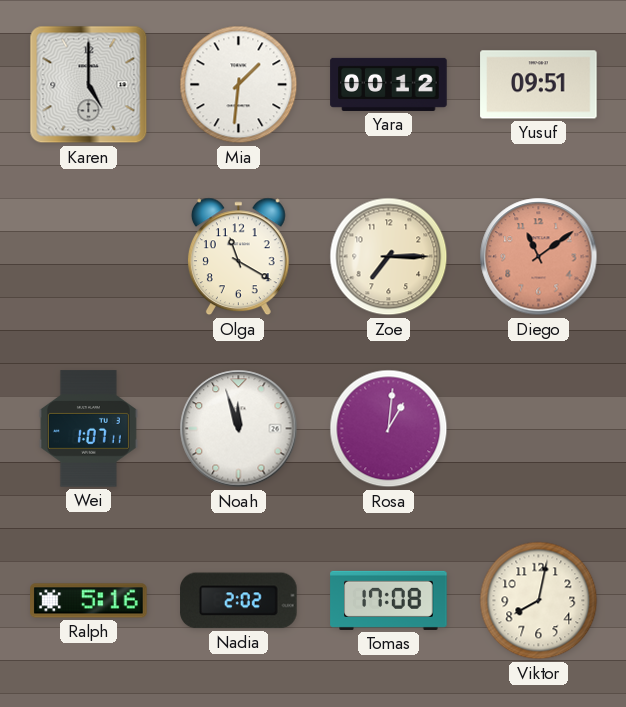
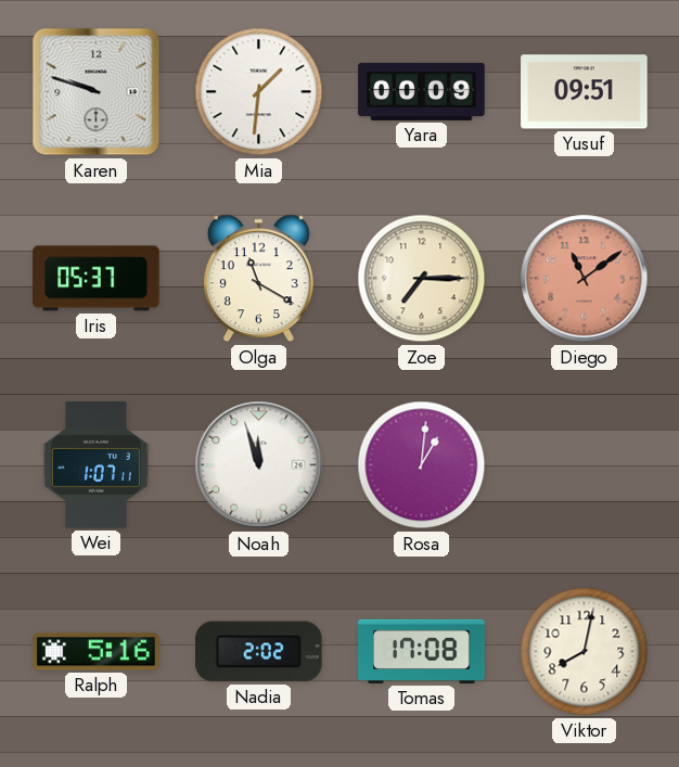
Karen: 5:00 -> 9:48
Yara: 00:12 -> 00:09
Iris: none -> 05:37
